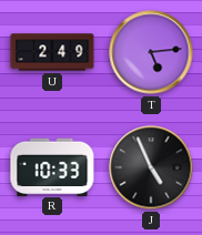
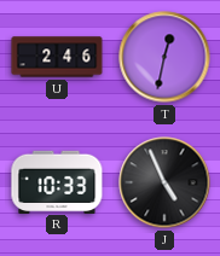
U: 2:49 -> 2:46
T: 5:14 -> 12:32
